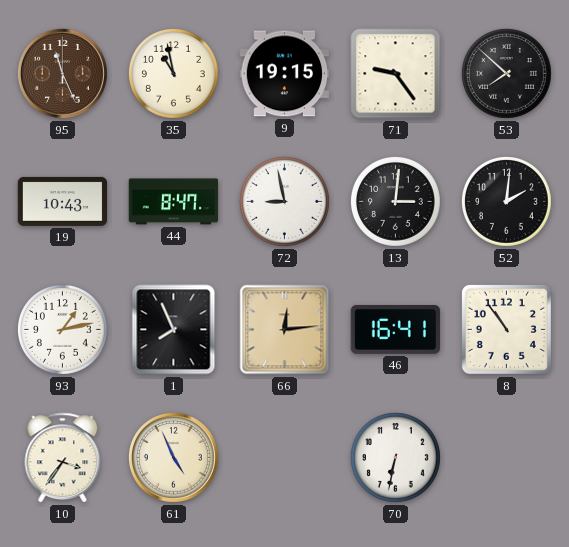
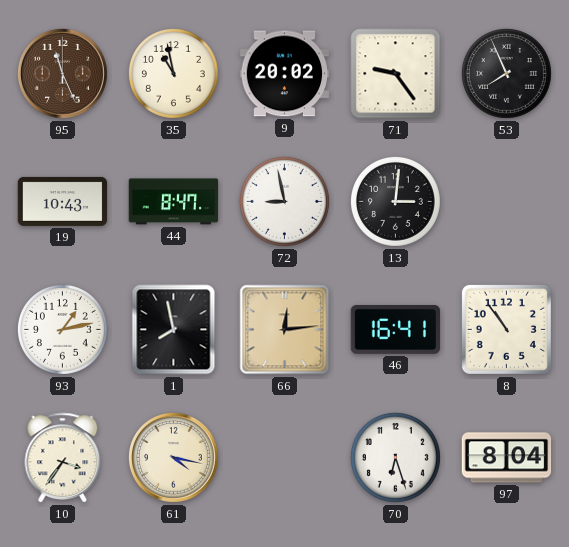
9: 19:15 -> 20:02
53: 7:52 -> 7:56
52: 2:01 -> none
1: 7:56 -> 7:58
61: 4:56 -> 4:17
70: 6:32 -> 6:27
97: none -> 8:04
